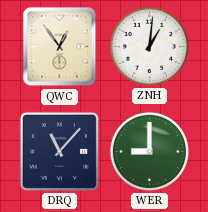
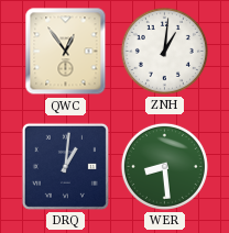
DRQ: 11:07 -> 1:01
WER: 9:00 -> 8:29
